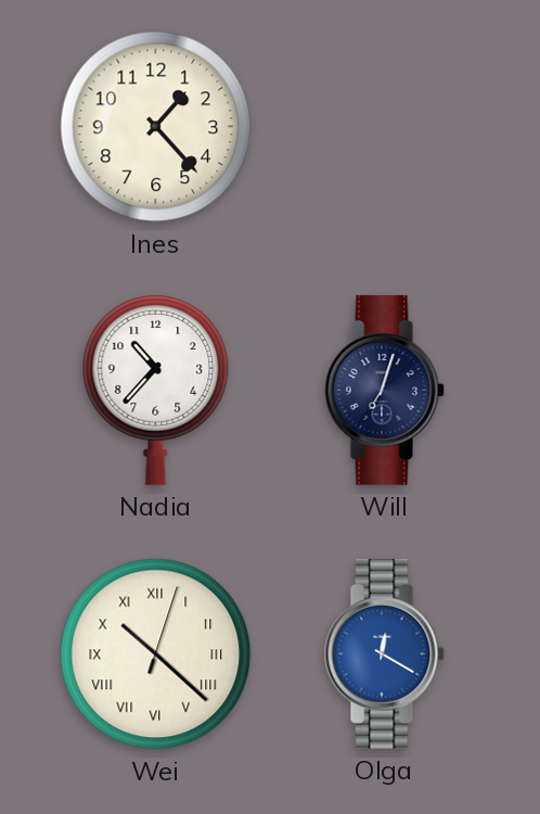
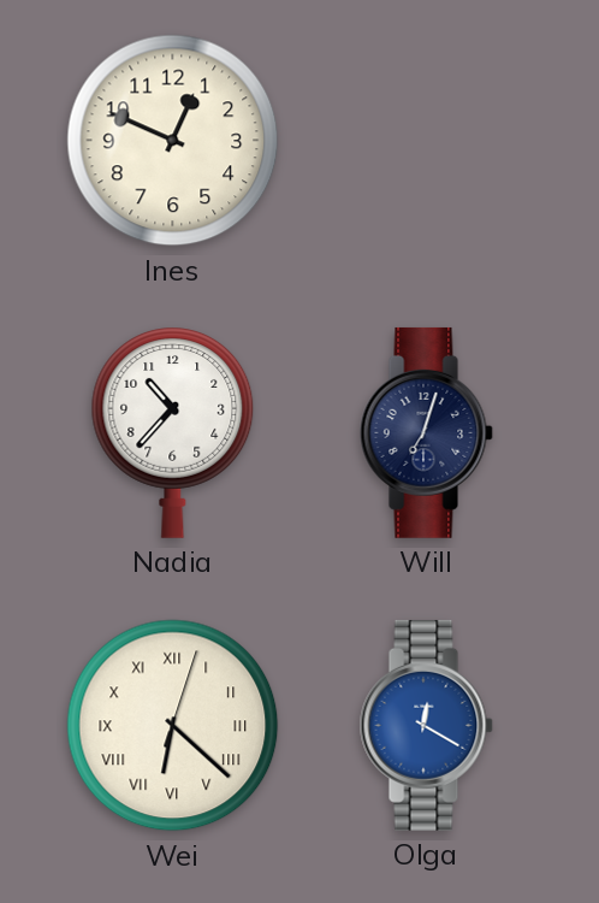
Ines: 1:23 -> 12:49
Wei: 10:22 -> 6:22
